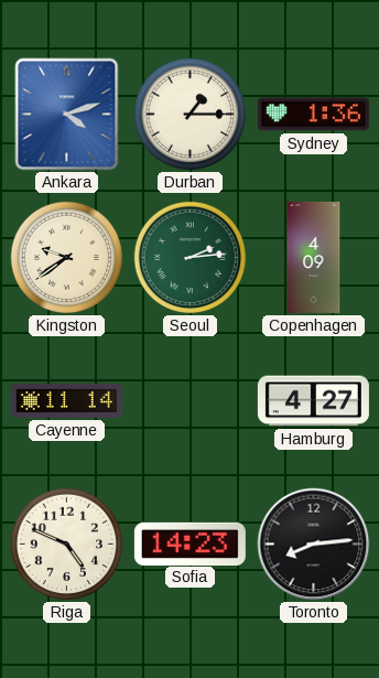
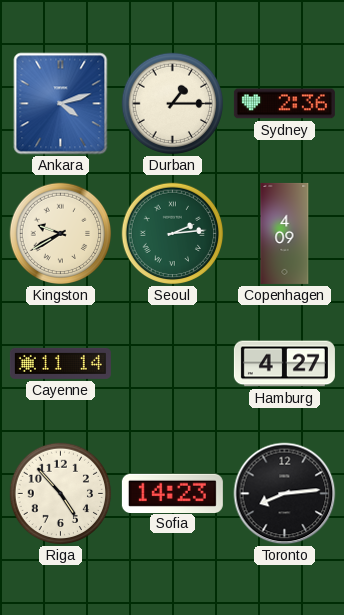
Sydney: 1:36 -> 2:36
Kingston: 9:39 -> 9:40
Riga: 4:49 -> 4:53
